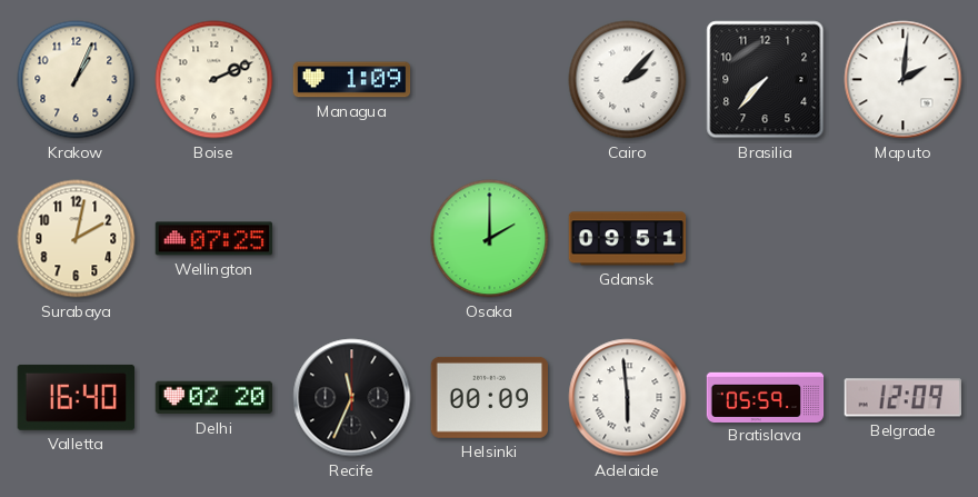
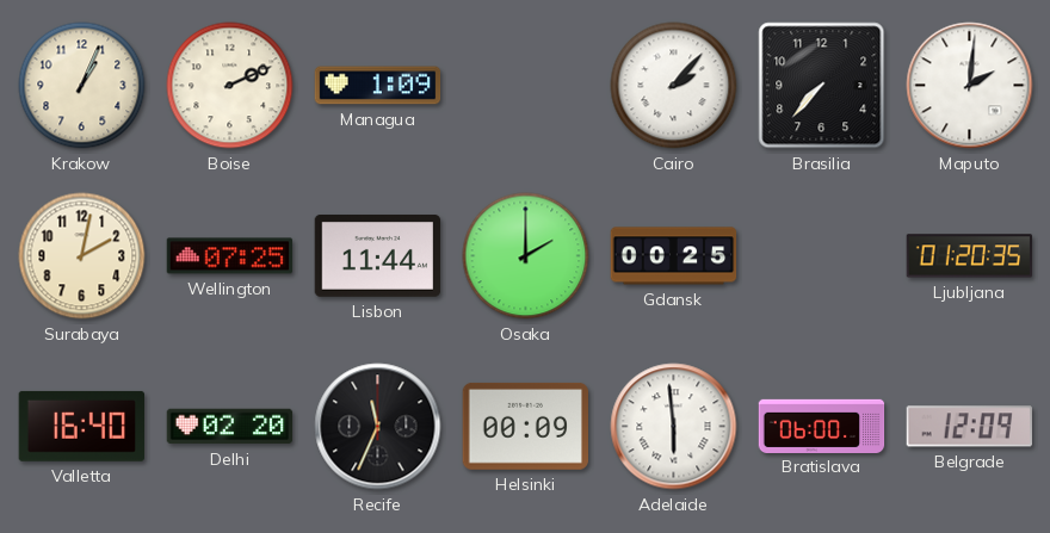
Lisbon: none -> 11:44
Gdansk: 09:51 -> 00:25
Ljubljana: none -> 01:20
Bratislava: 05:59 -> 06:00
